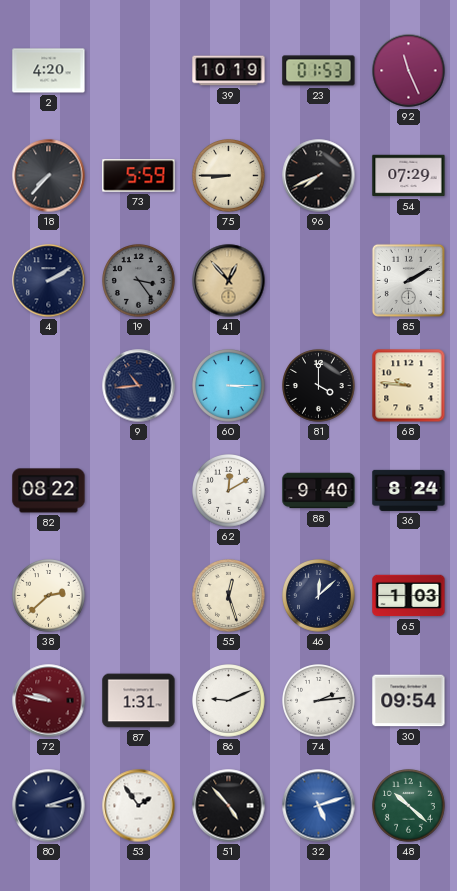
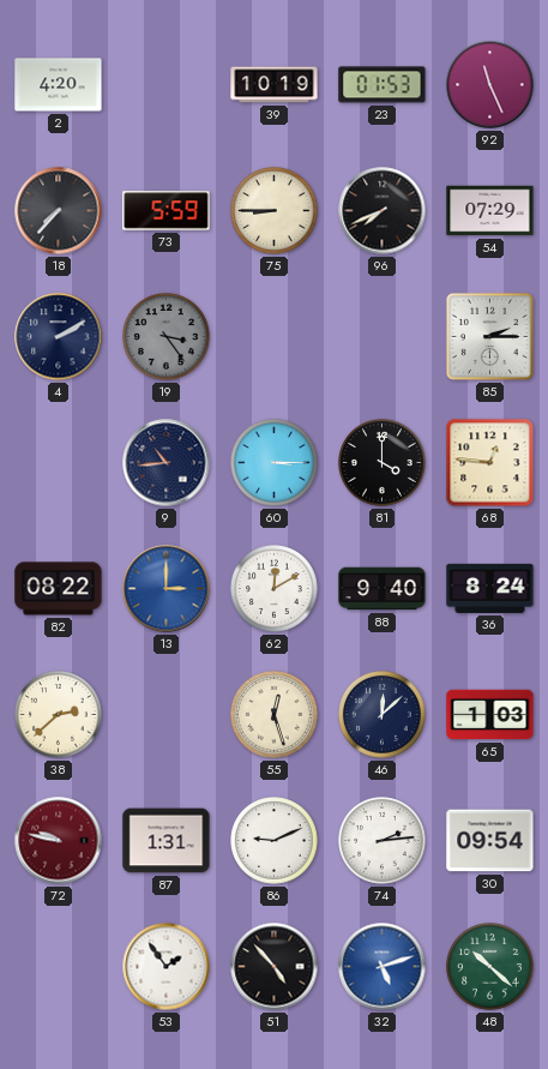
41: 12:53 -> none
85: 2:10 -> 2:15
68: 9:46 -> 12:46
13: none -> 3:00
80: 3:12 -> none
